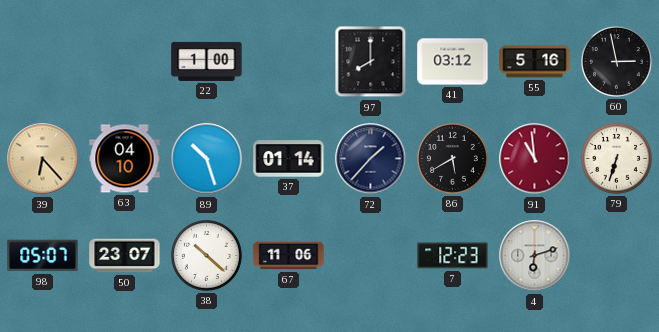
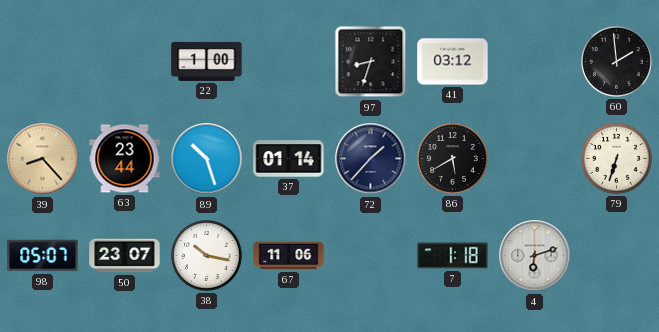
97: 8:00 -> 8:33
55: 5:16 -> none
60: 2:58 -> 1:59
39: 6:23 -> 8:23
63: 04:10 -> 23:44
91: 10:59 -> none
38: 10:22 -> 10:17
7: 12:23 -> 1:18
